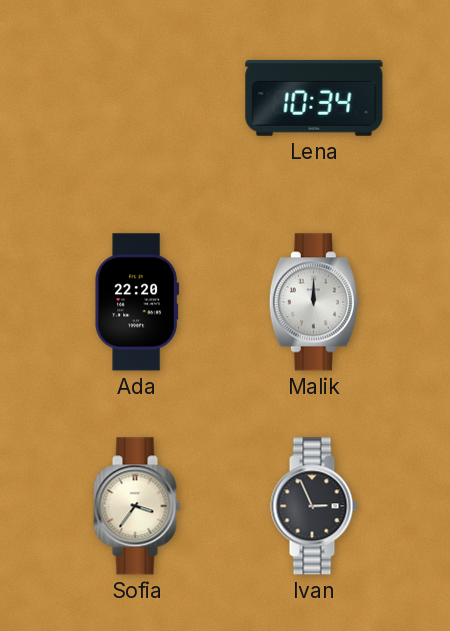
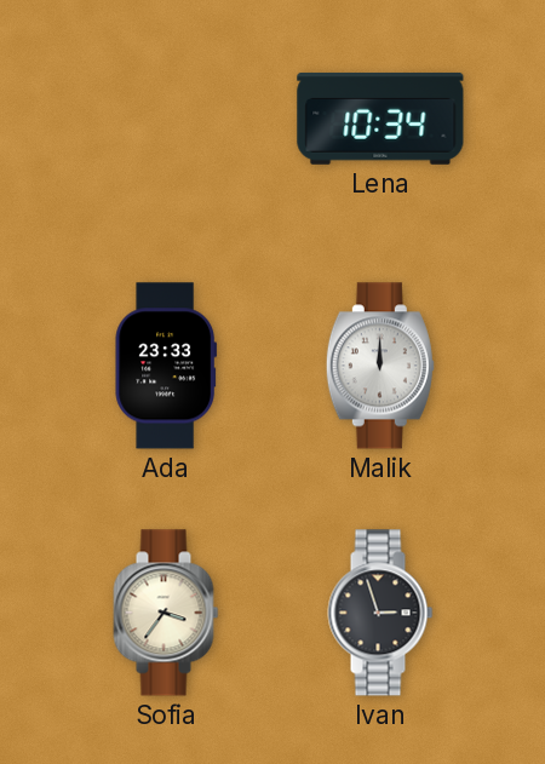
Ada: 22:20 -> 23:33
Ivan: 2:56 -> 2:57
